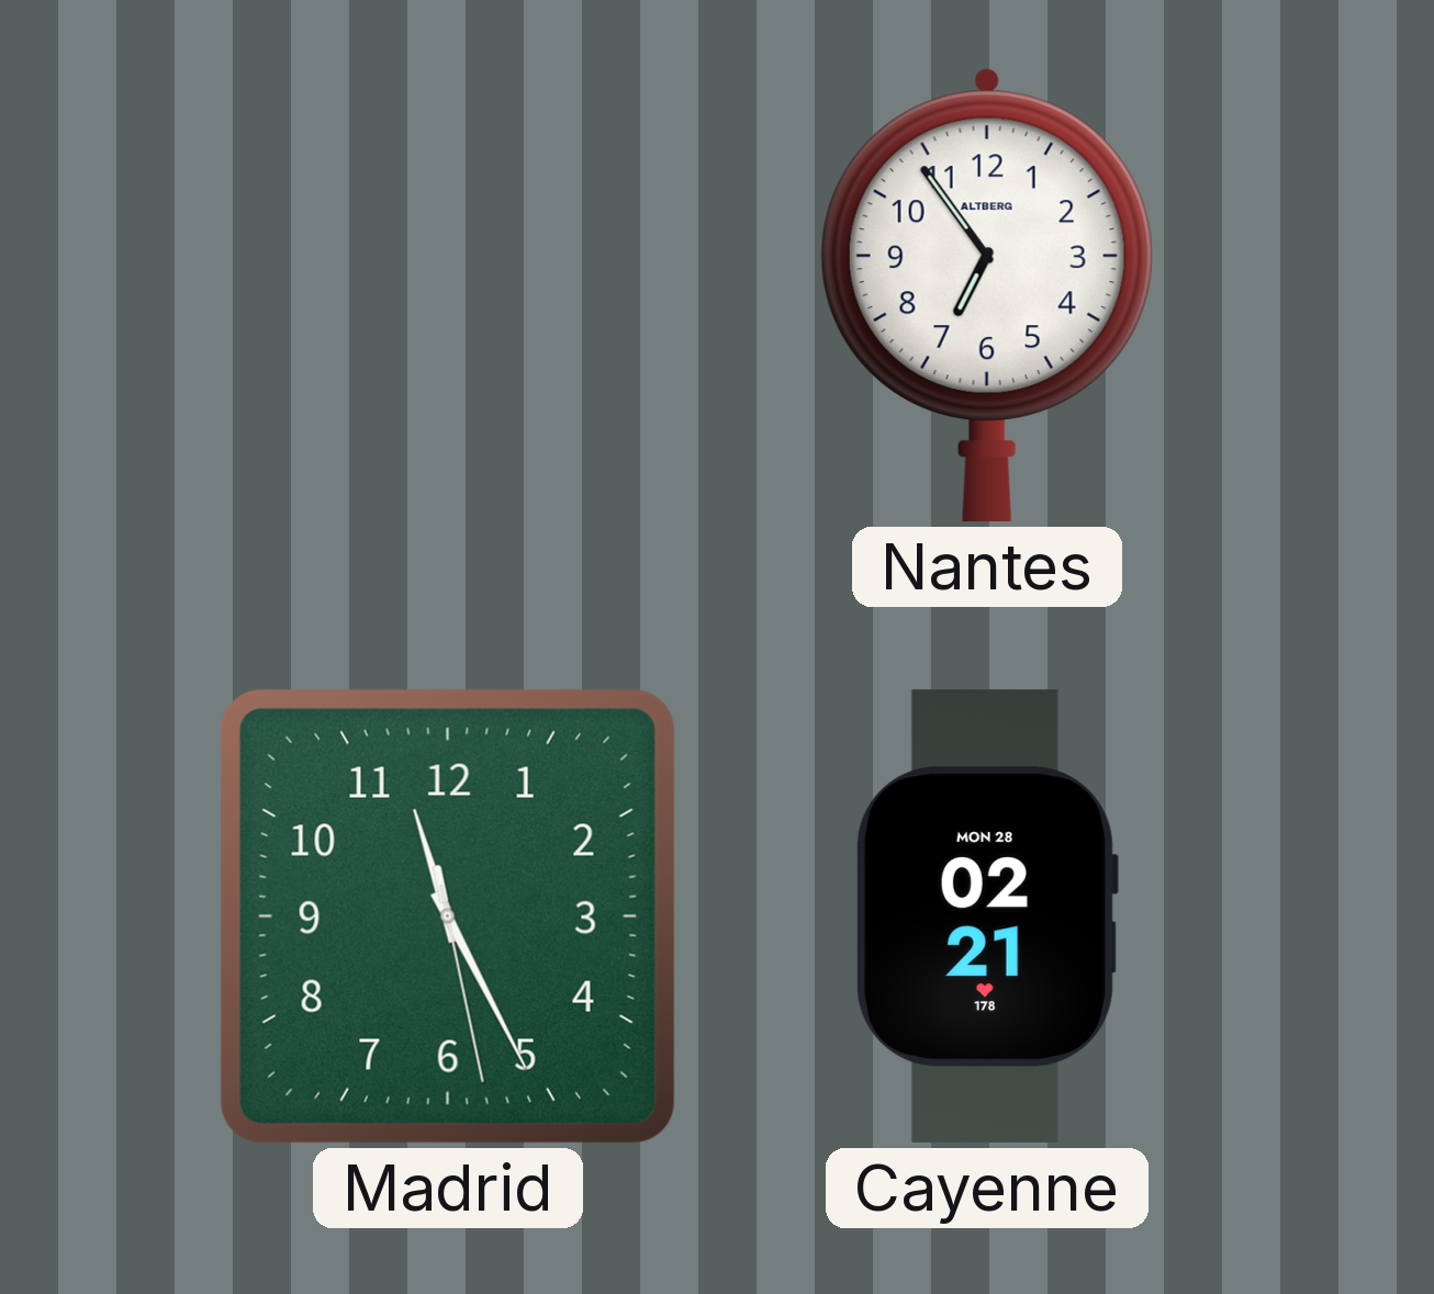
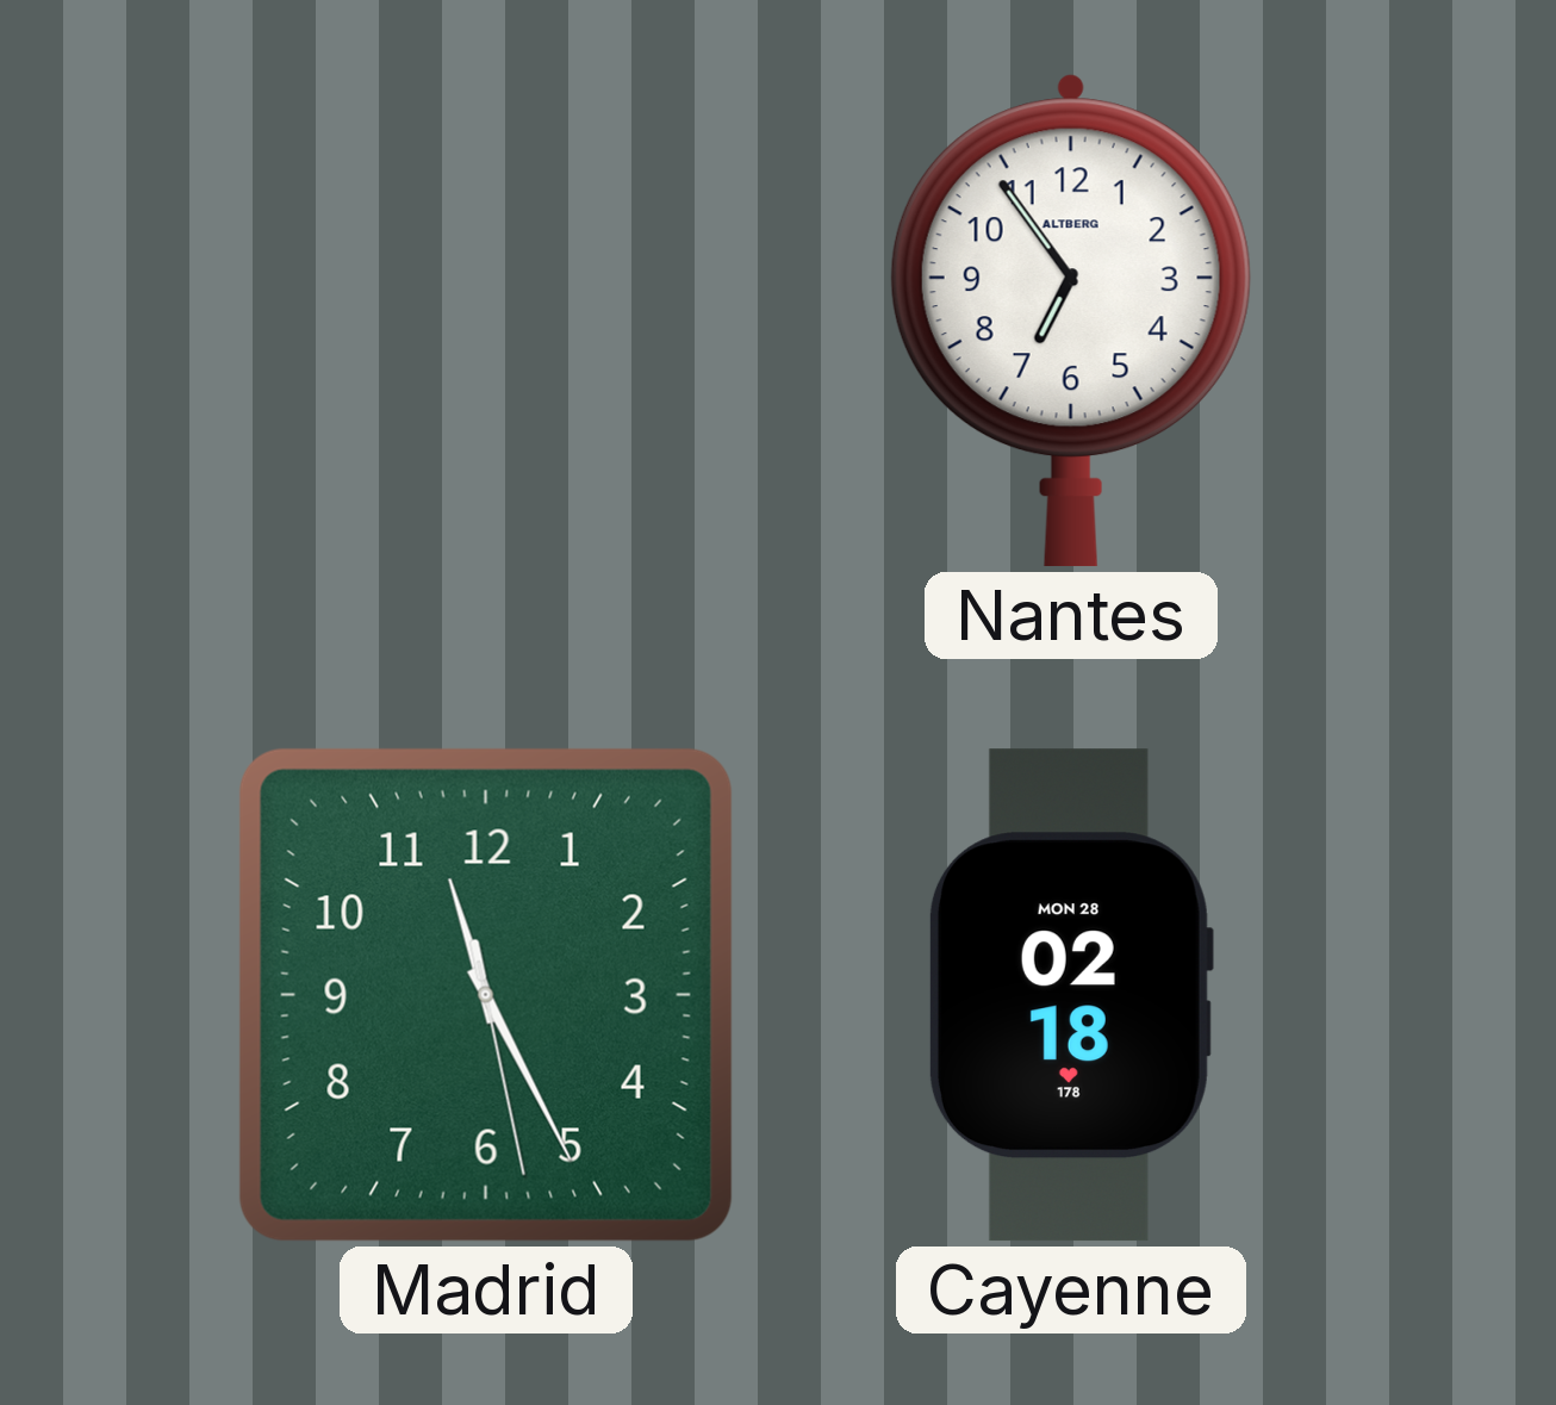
Cayenne: 02:21 -> 02:18
